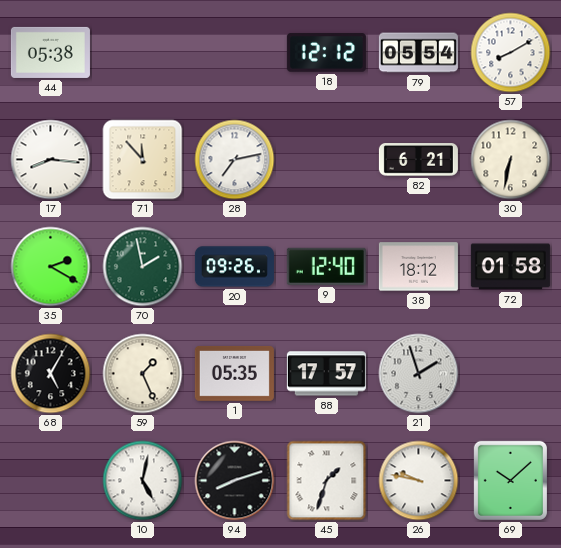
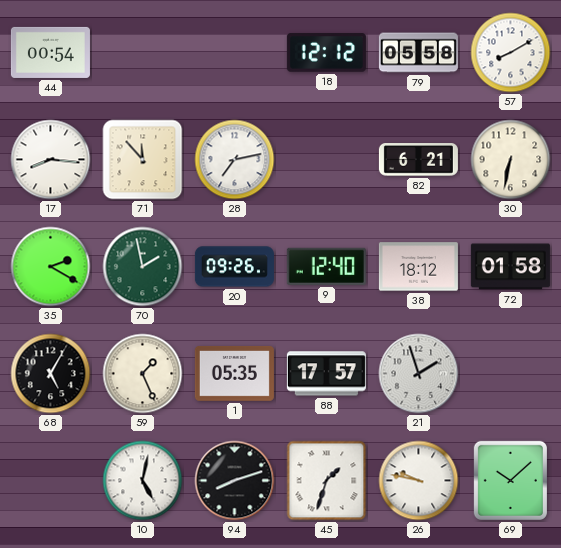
44: 05:38 -> 00:54
79: 05:54 -> 05:58
